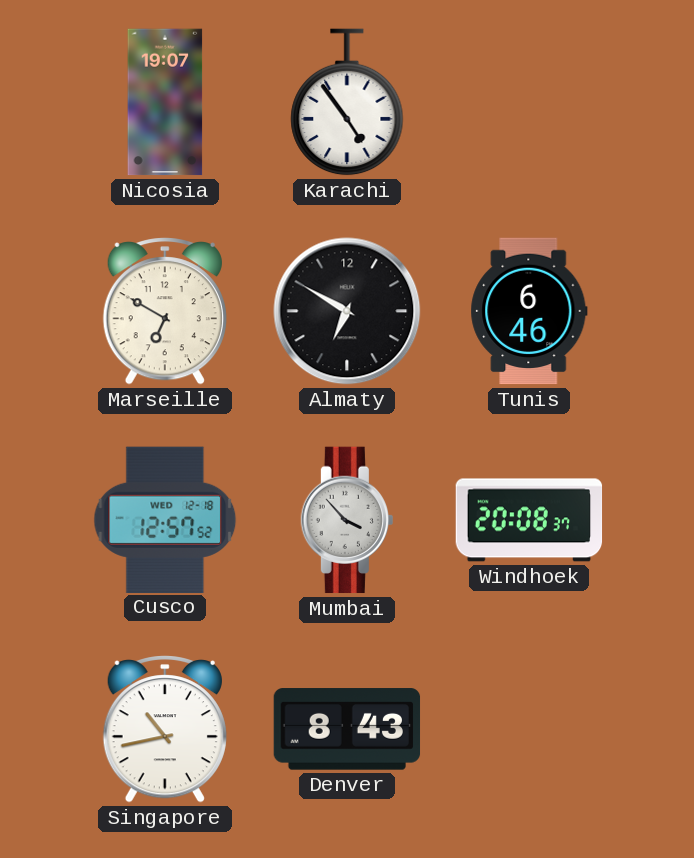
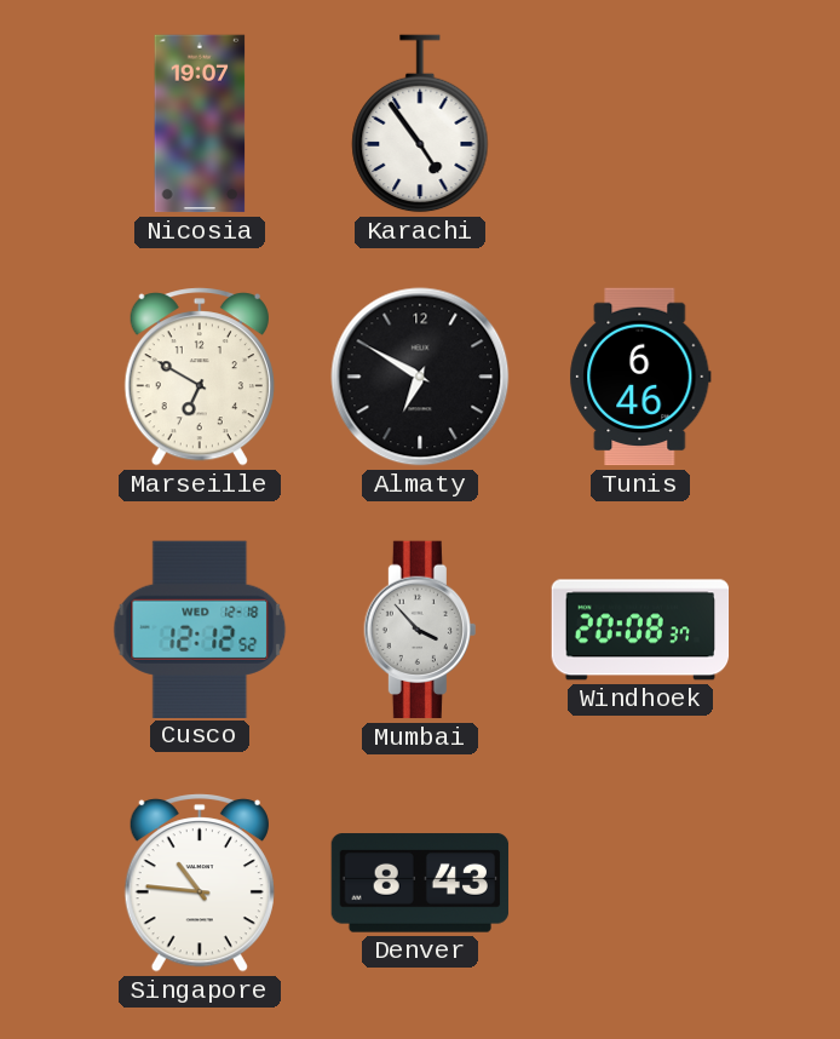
Cusco: 12:57 -> 12:12
Singapore: 10:43 -> 10:46
